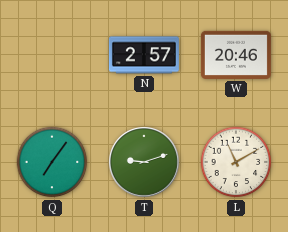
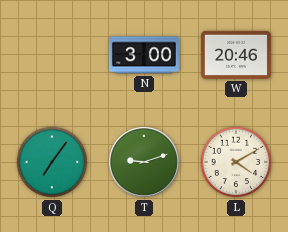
N: 2:57 -> 3:00
L: 11:10 -> 4:10
